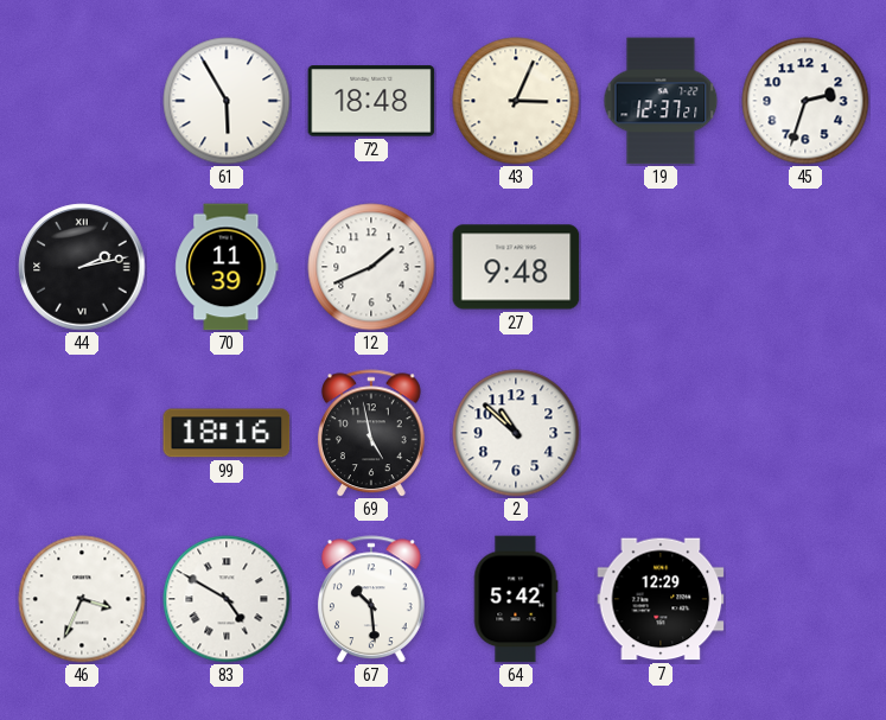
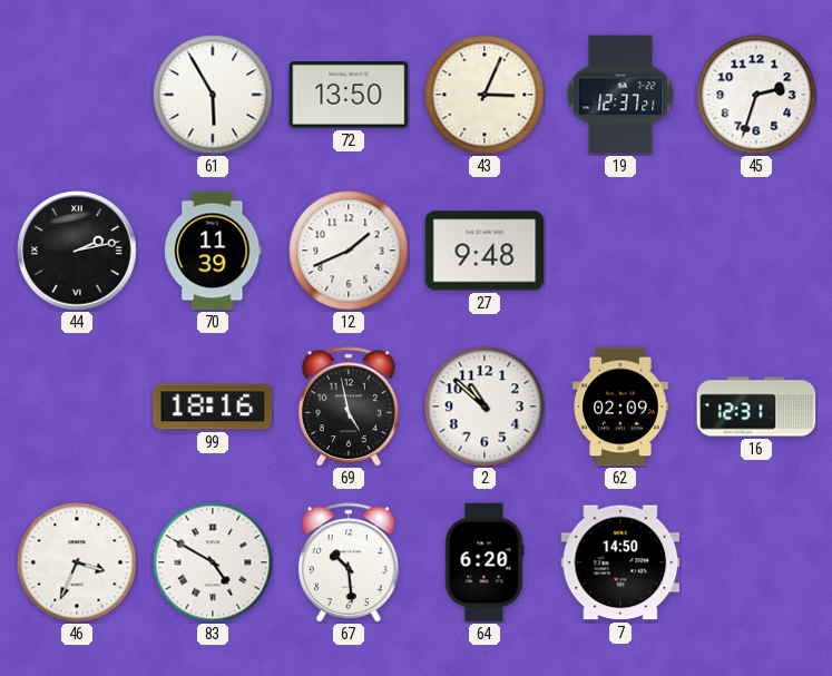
72: 18:48 -> 13:50
62: none -> 02:09
16: none -> 12:31
64: 5:42 -> 6:20
7: 12:29 -> 14:50
